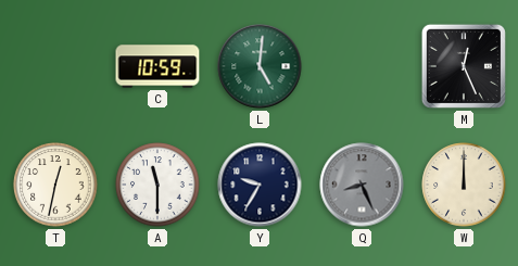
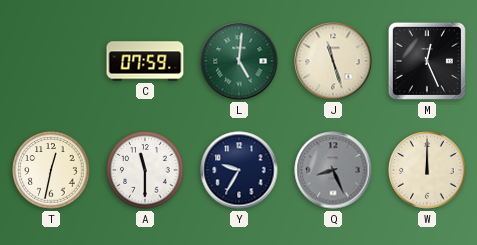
C: 10:59 -> 07:59
J: none -> 11:27
